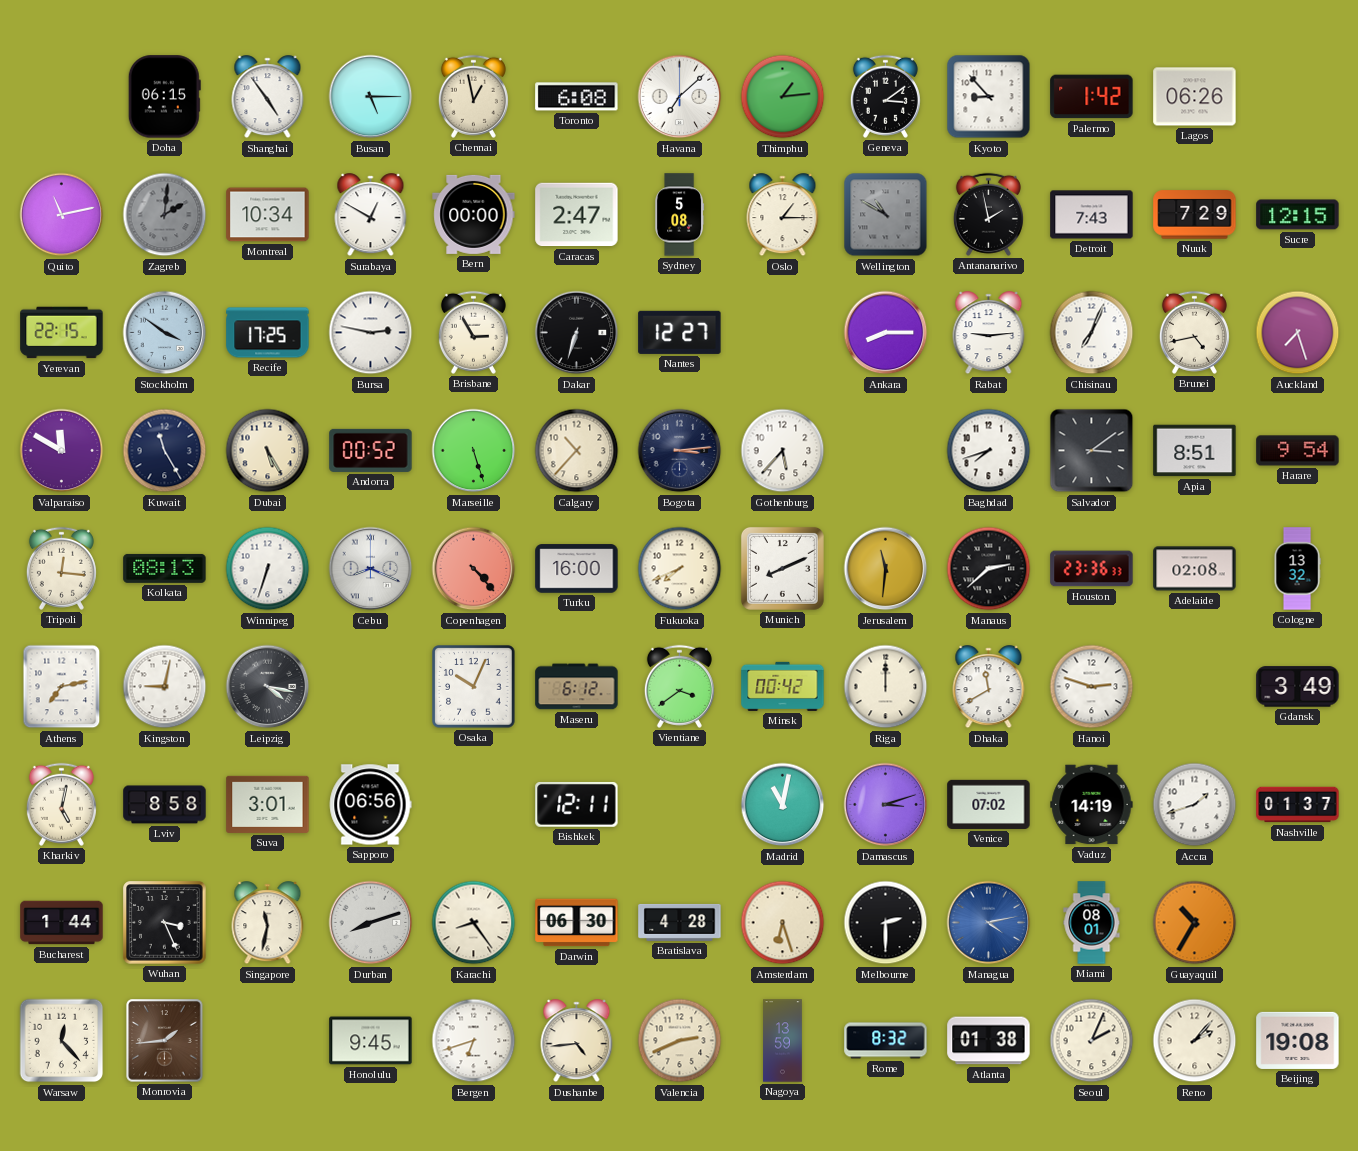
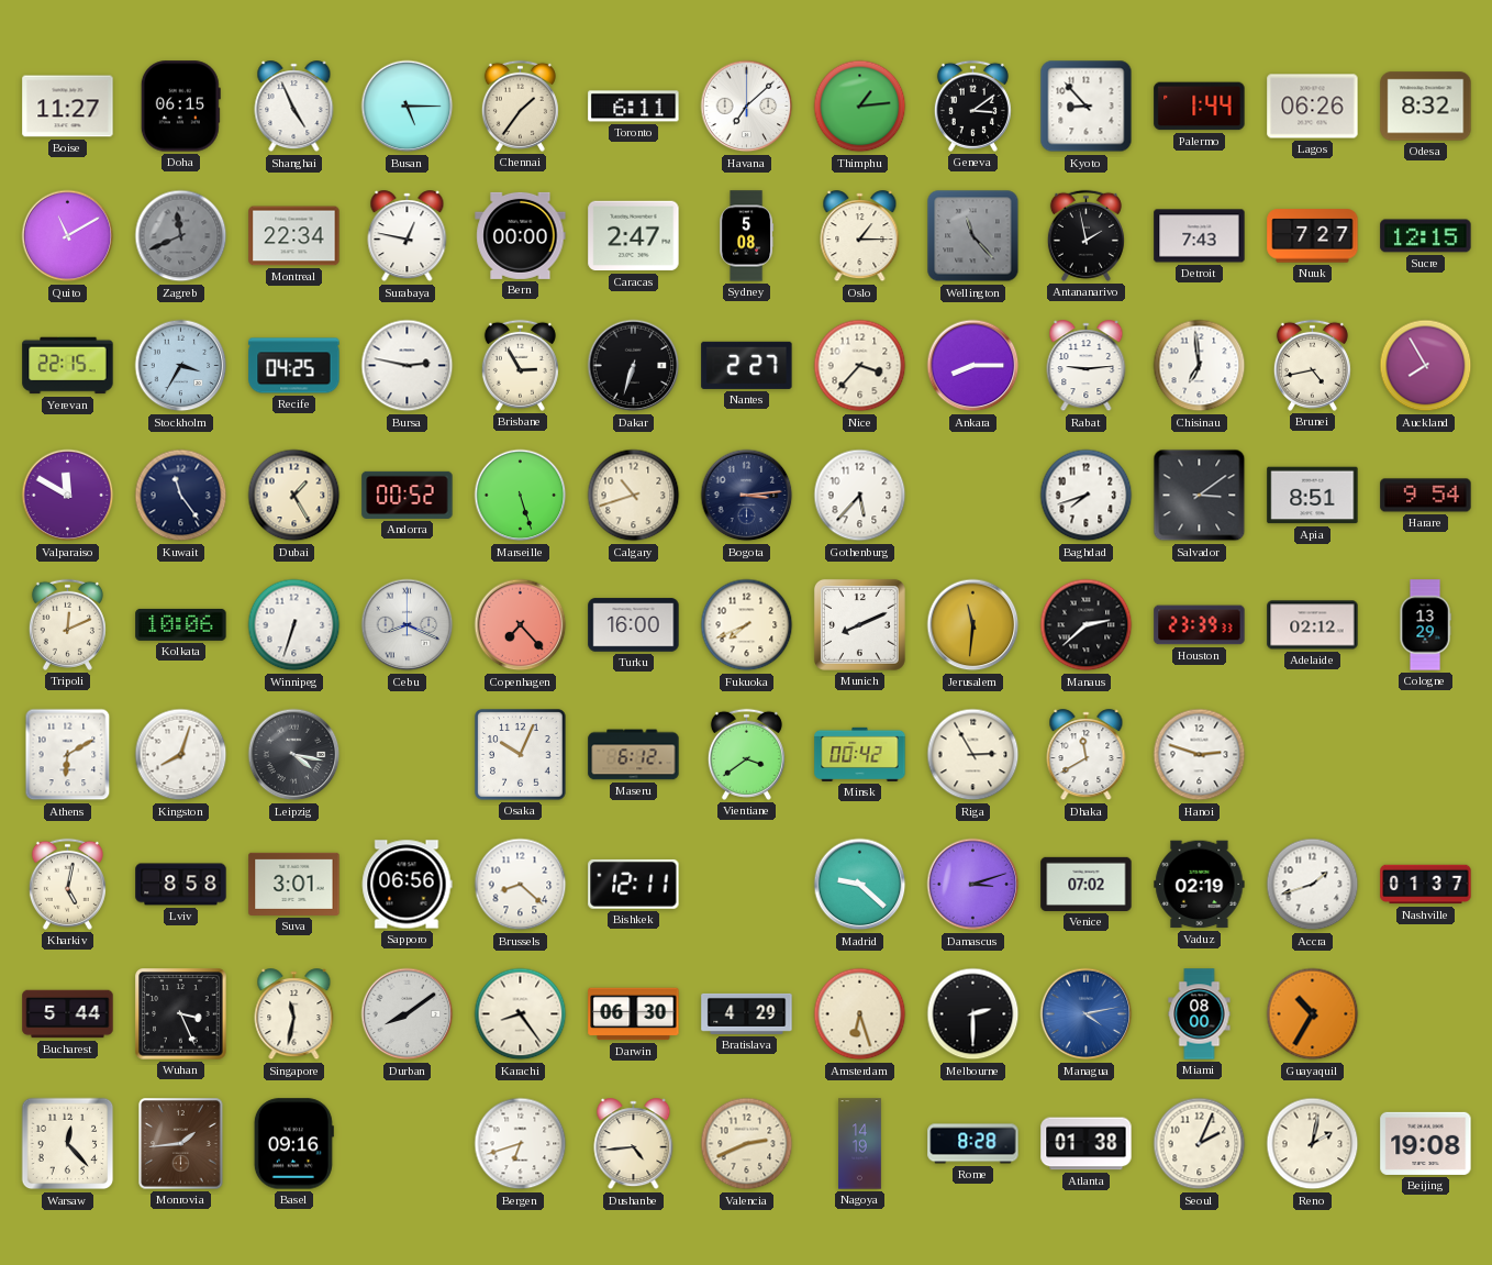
Boise: none -> 11:27
Shanghai: 4:54 -> 4:56
Chennai: 12:58 -> 1:36
Toronto: 6:08 -> 6:11
Palermo: 1:42 -> 1:44
Odesa: none -> 8:32
Quito: 11:13 -> 11:10
Zagreb: 2:01 -> 11:41
Montreal: 10:34 -> 22:34
Surabaya: 12:50 -> 12:47
Wellington: 10:50 -> 11:23
Nuuk: 7:29 -> 7:27
Stockholm: 3:51 -> 3:35
Recife: 17:25 -> 04:25
Nantes: 12:27 -> 2:27
Nice: none -> 3:37
Chisinau: 7:04 -> 6:59
Auckland: 7:27 -> 7:55
Kuwait: 11:25 -> 11:24
Dubai: 5:25 -> 1:25
Calgary: 10:37 -> 10:42
Tripoli: 12:16 -> 12:11
Kolkata: 08:13 -> 10:06
Copenhagen: 4:23 -> 7:23
Houston: 23:36 -> 23:39
Adelaide: 02:08 -> 02:12
Cologne: 13:32 -> 13:29
Athens: 7:13 -> 6:10
Kingston: 9:02 -> 8:03
Riga: 12:00 -> 2:55
Gdansk: 3:49 -> none
Brussels: none -> 8:22
Madrid: 11:02 -> 9:22
Vaduz: 14:19 -> 02:19
Bucharest: 1:44 -> 5:44
Durban: 8:12 -> 8:09
Bratislava: 4:28 -> 4:29
Miami: 08:01 -> 08:00
Basel: none -> 09:16
Honolulu: 9:45 -> none
Nagoya: 13:59 -> 14:19
Rome: 8:32 -> 8:28
Reno: 2:07 -> 2:02
